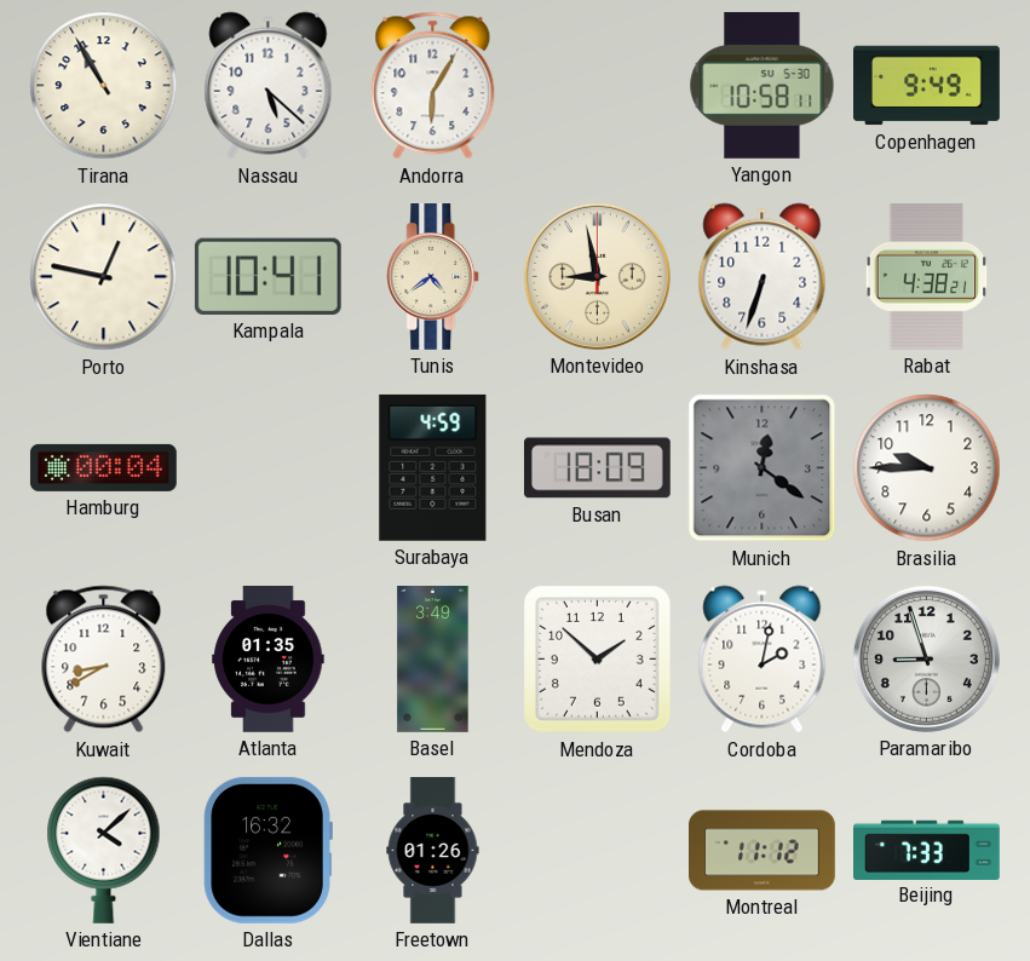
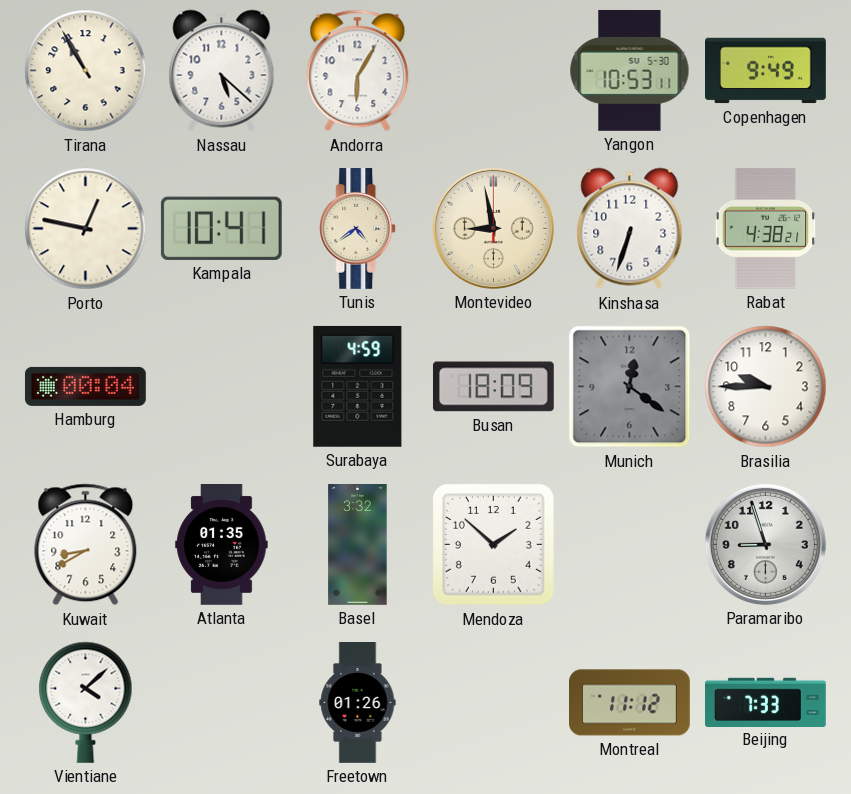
Yangon: 10:58 -> 10:53
Basel: 3:49 -> 3:32
Cordoba: 2:02 -> none
Dallas: 16:32 -> none
